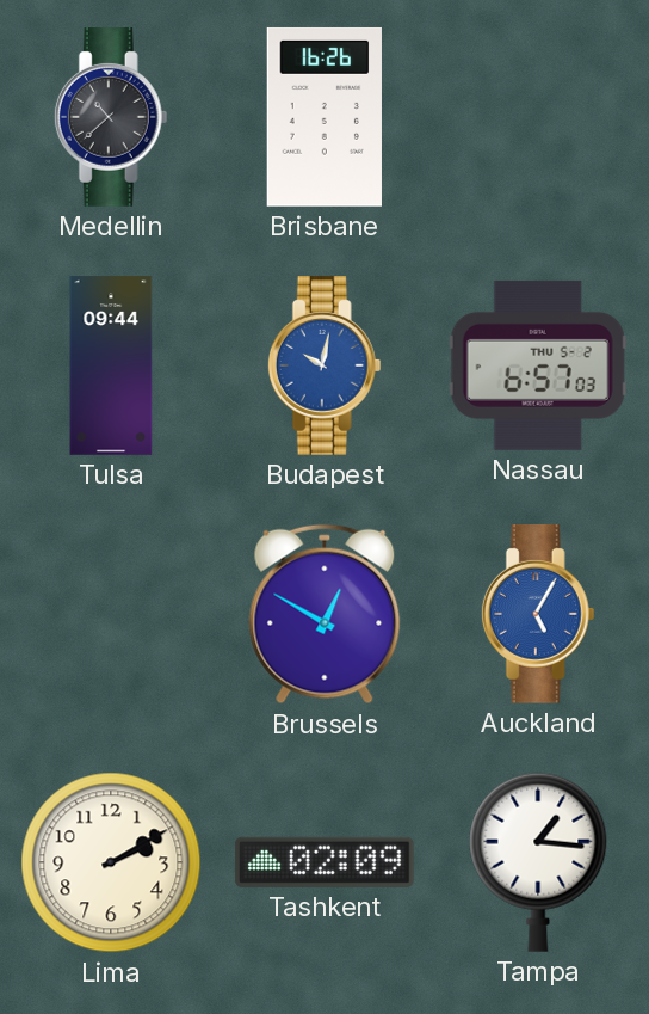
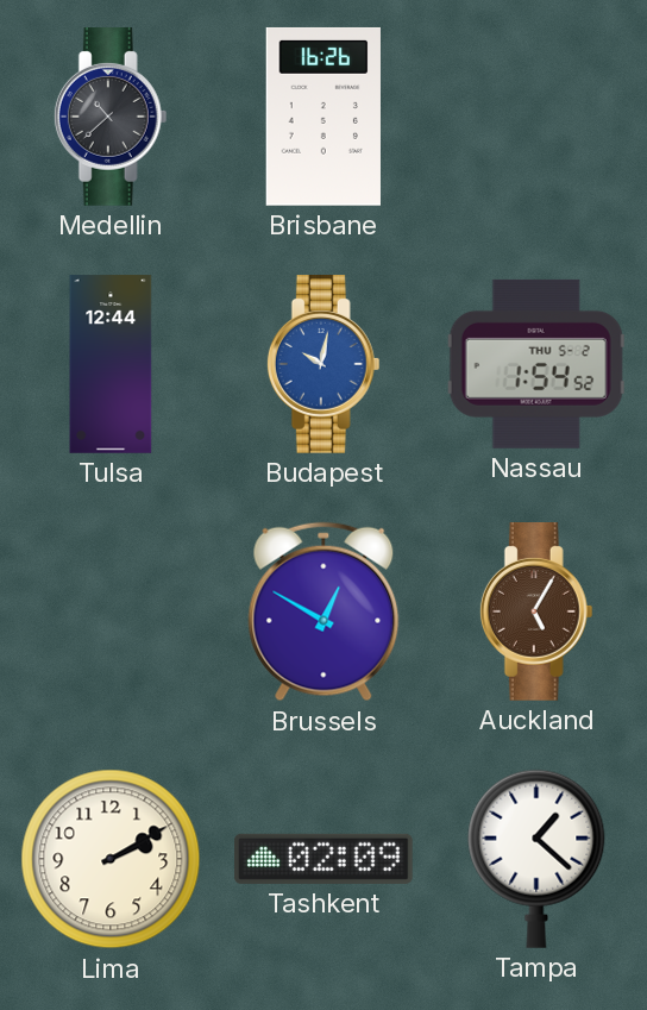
Tulsa: 09:44 -> 12:44
Nassau: 6:57 -> 1:54
Auckland dial: blue -> brown
Tampa: 1:16 -> 1:22
